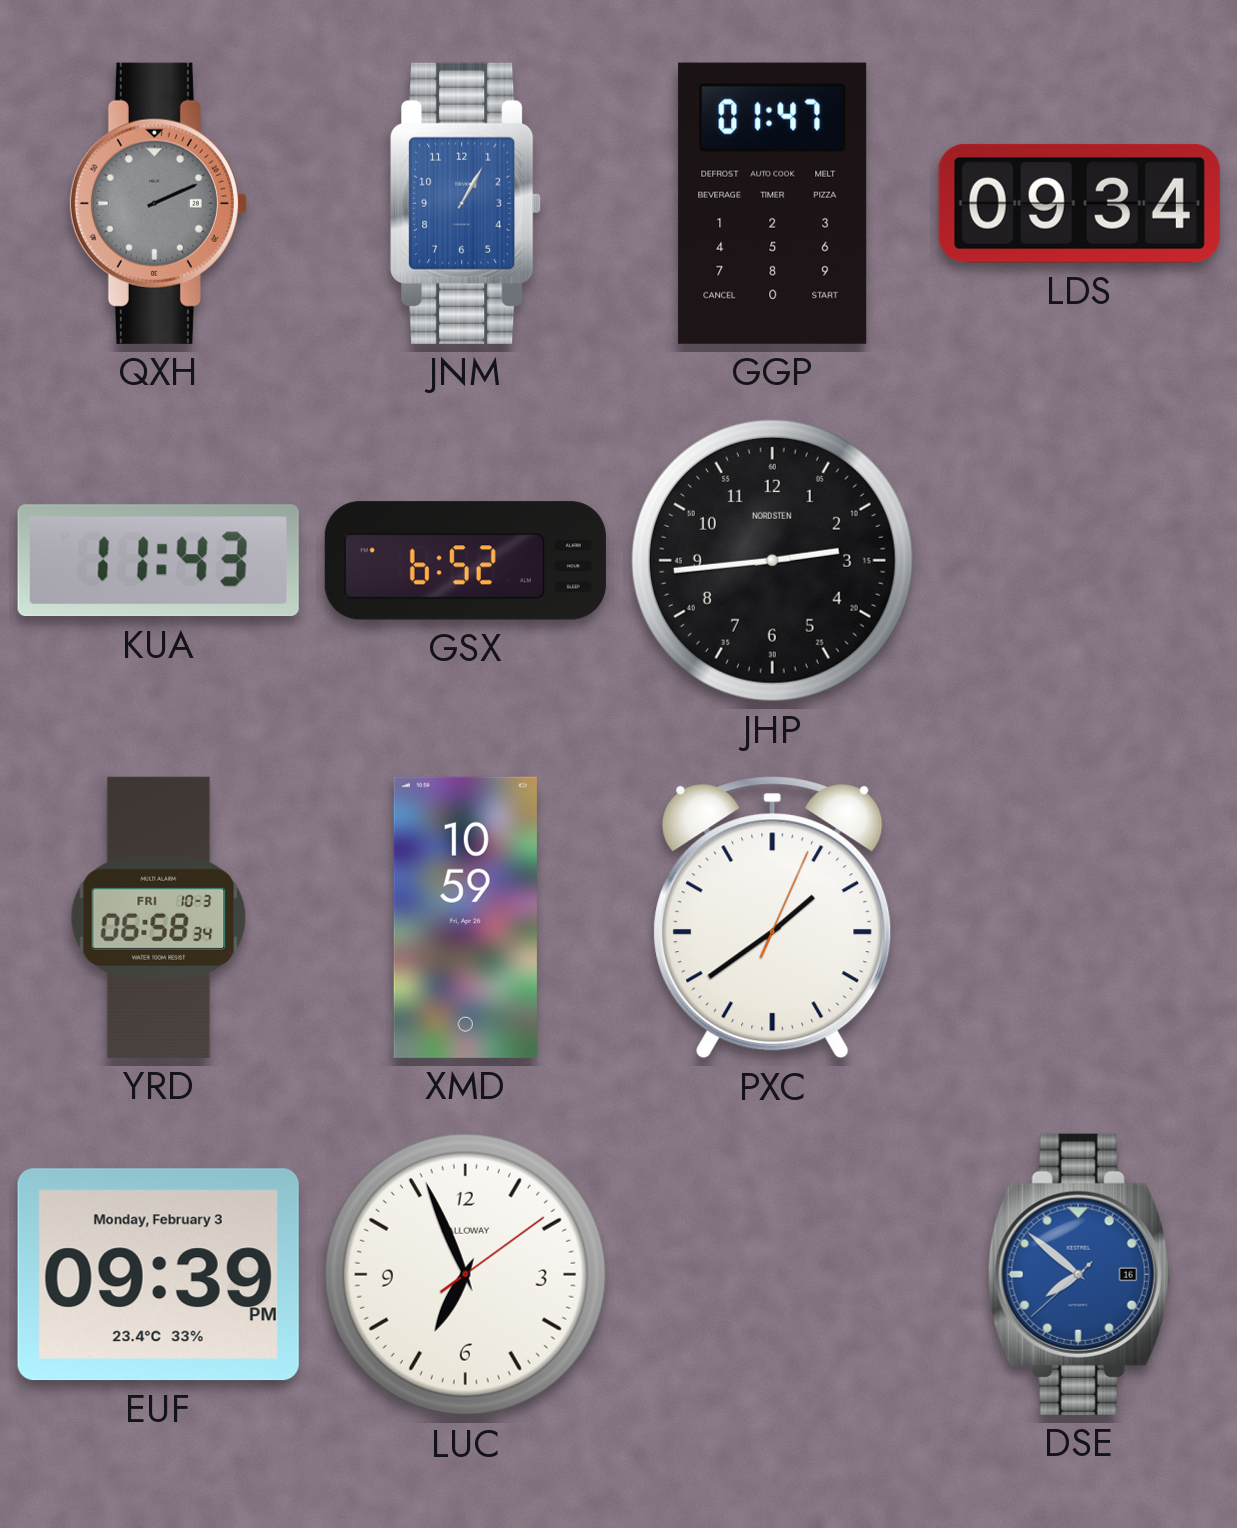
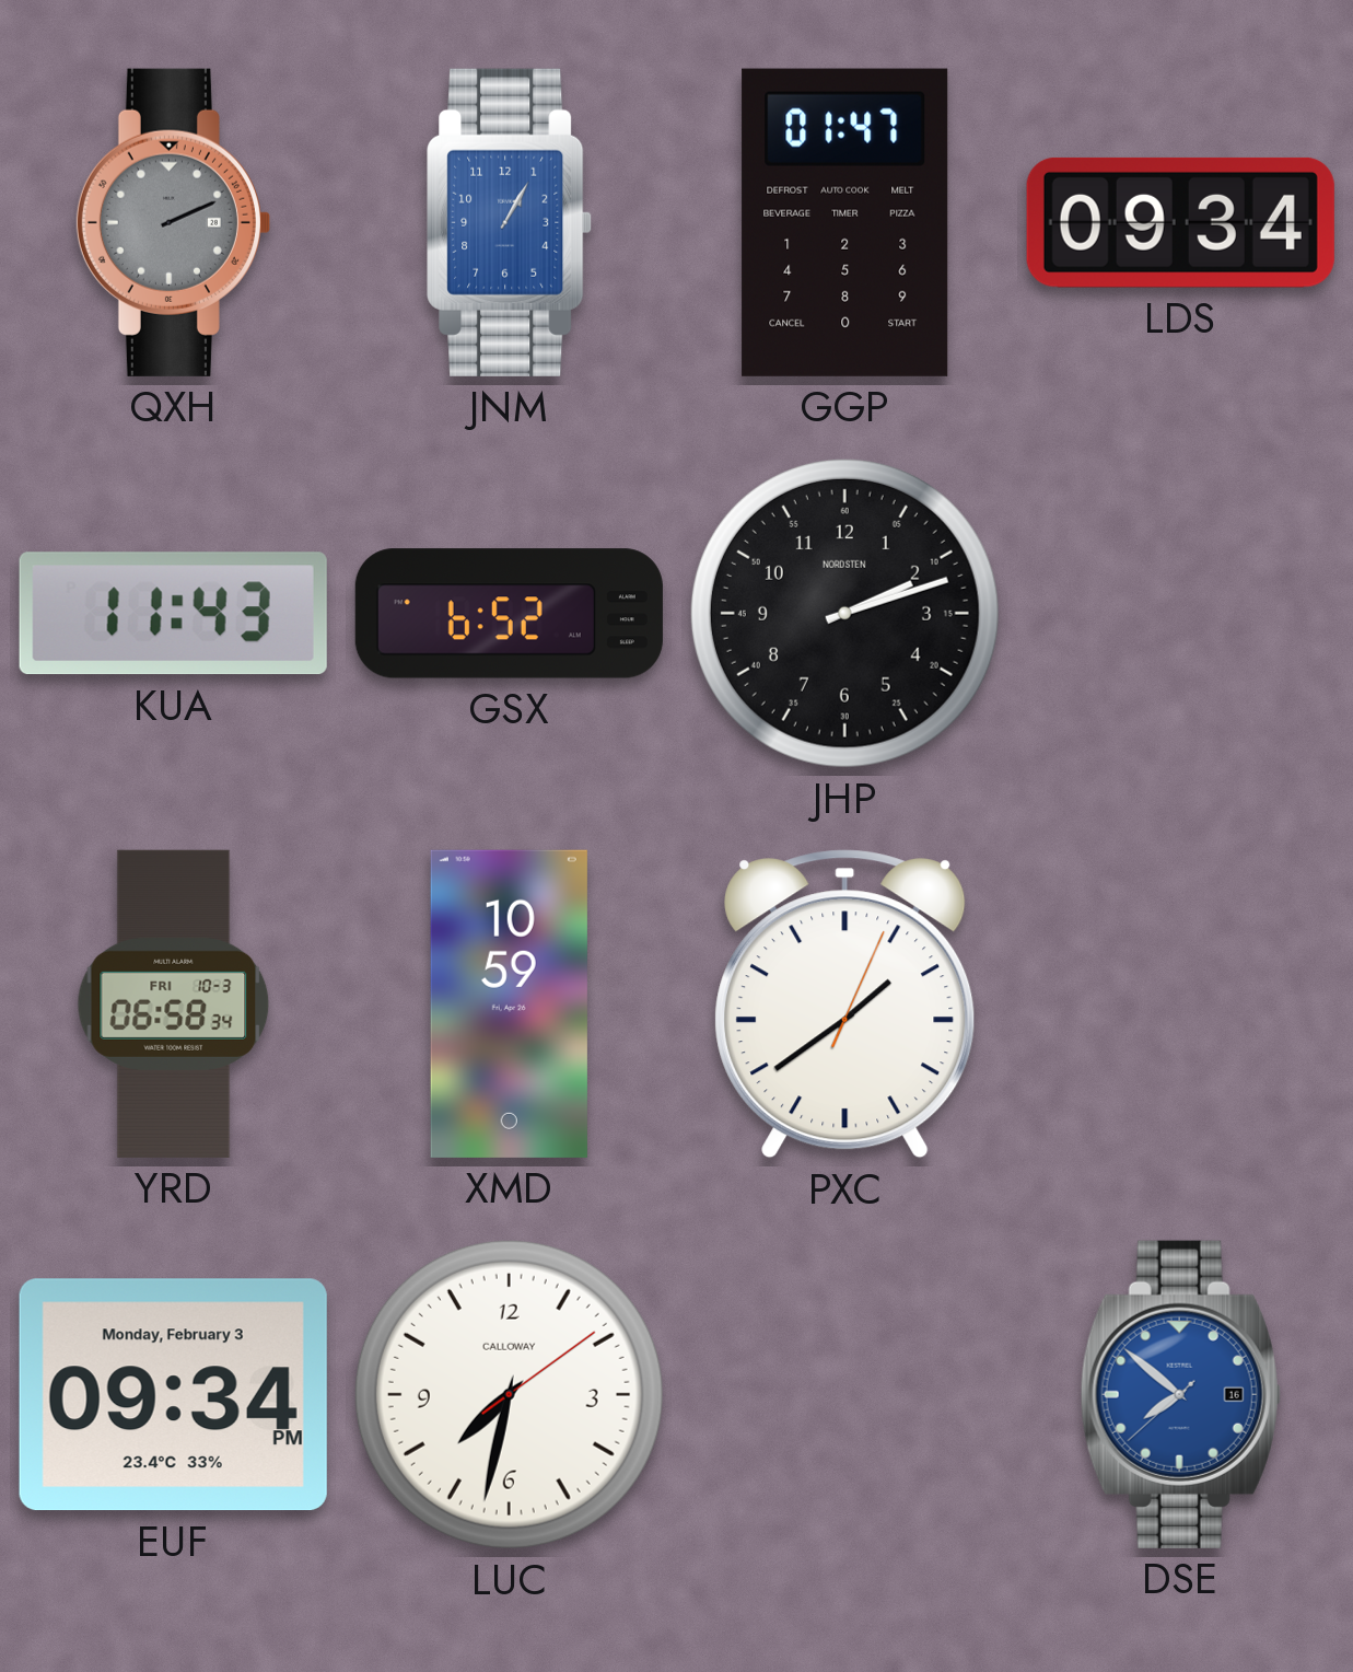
JHP: 2:44 -> 2:12
EUF: 09:39 -> 09:34
LUC: 6:56 -> 7:32
